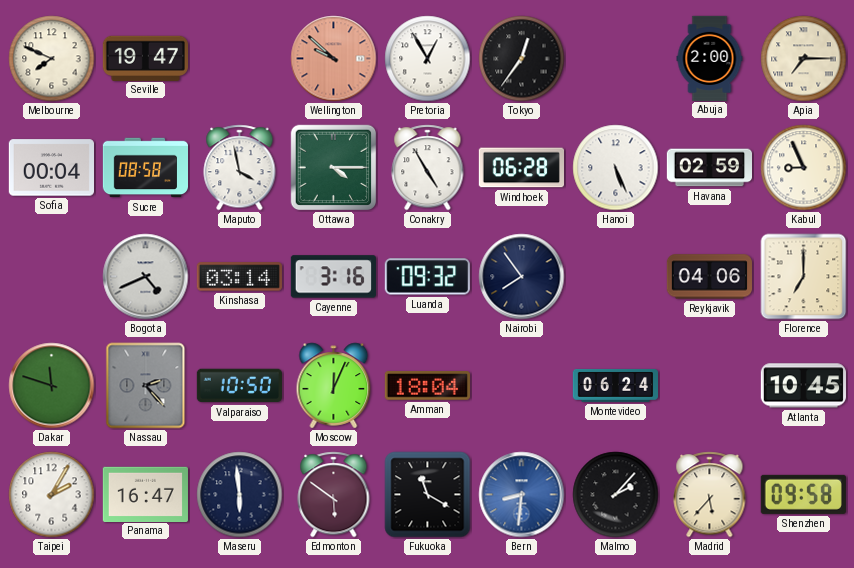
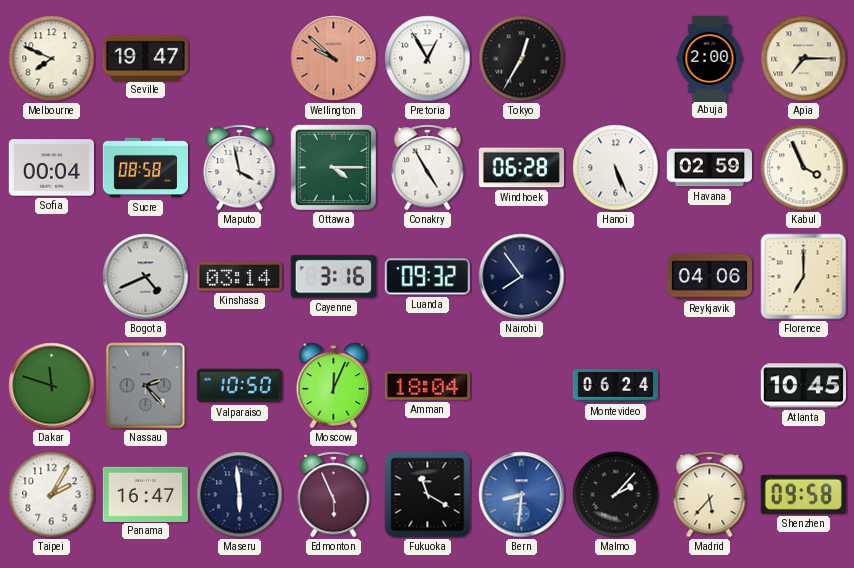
Tokyo: 12:36 -> 12:35
Kabul: 8:56 -> 3:56
Edmonton: 5:51 -> 5:56
